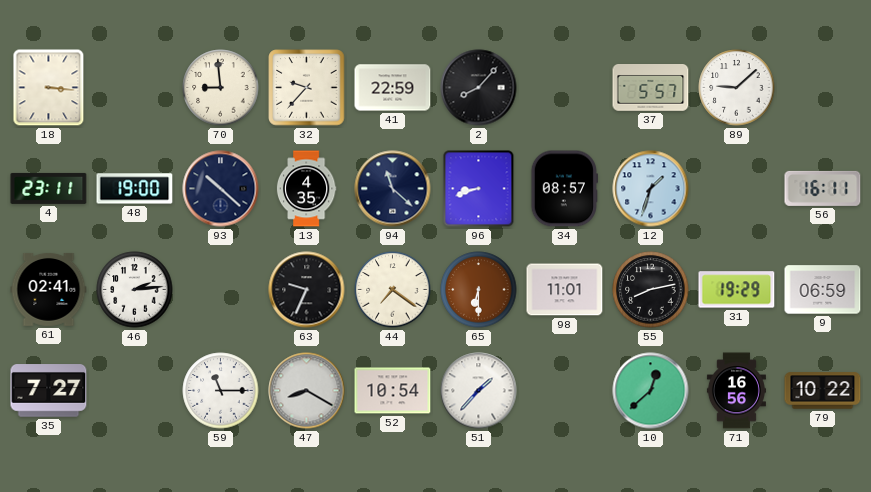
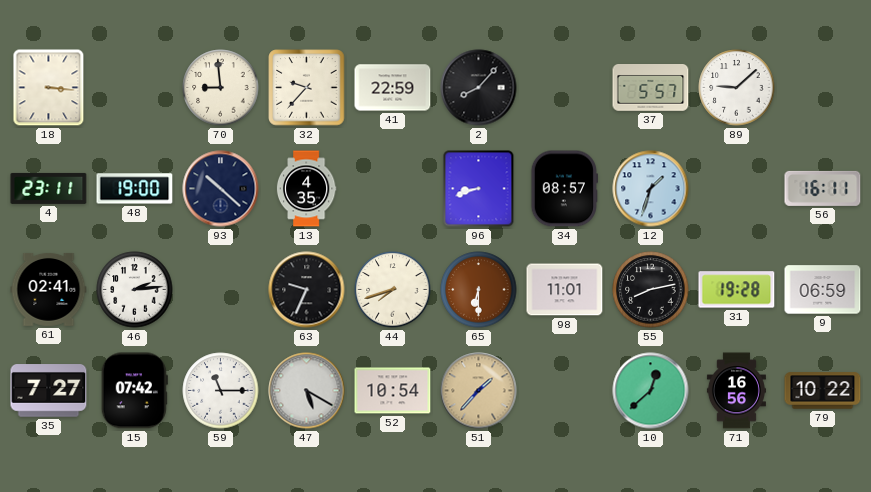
94: 11:22 -> none
44: 7:21 -> 7:42
31: 19:29 -> 19:28
15: none -> 07:42
47: 8:20 -> 5:20
51 dial: white -> champagne
